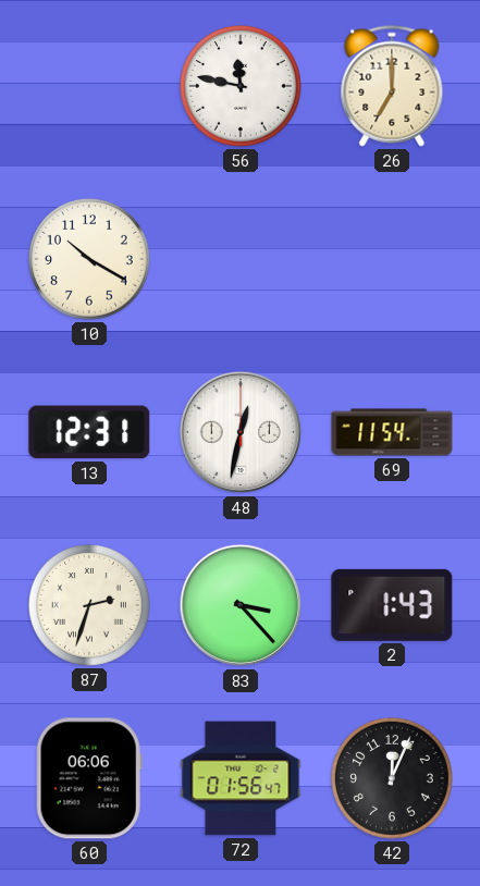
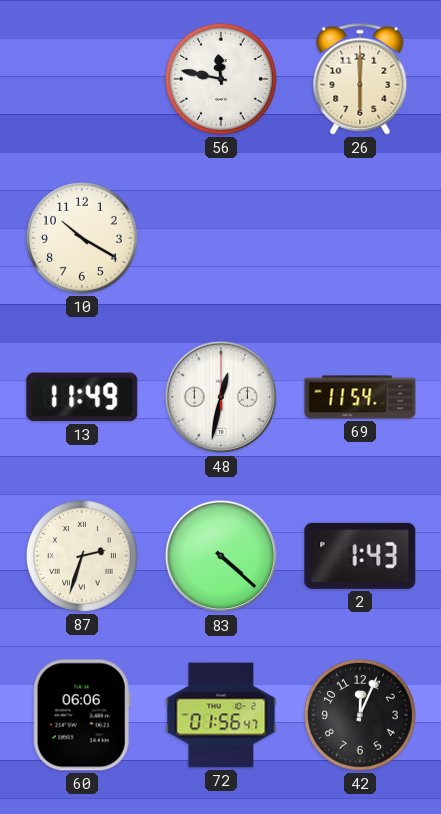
26: 7:00 -> 6:00
13: 12:31 -> 11:49
83: 3:23 -> 4:22
